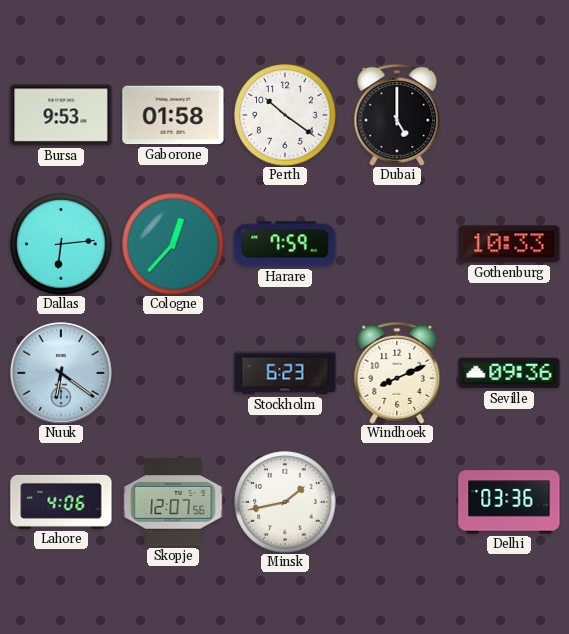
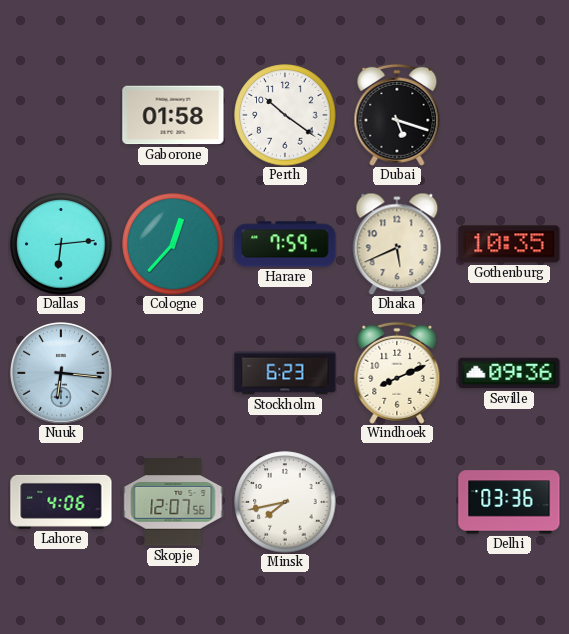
Bursa: 9:53 -> none
Dubai: 5:00 -> 5:18
Dhaka: none -> 5:41
Gothenburg: 10:33 -> 10:35
Nuuk: 6:21 -> 6:16
Minsk: 1:43 -> 7:43
